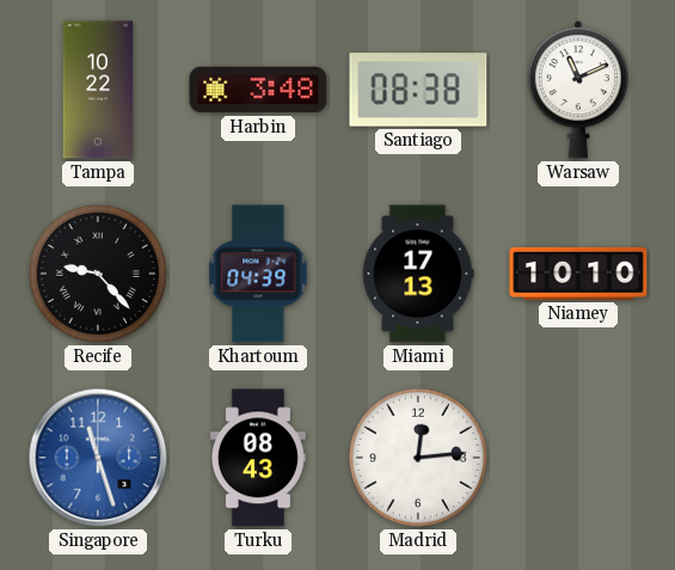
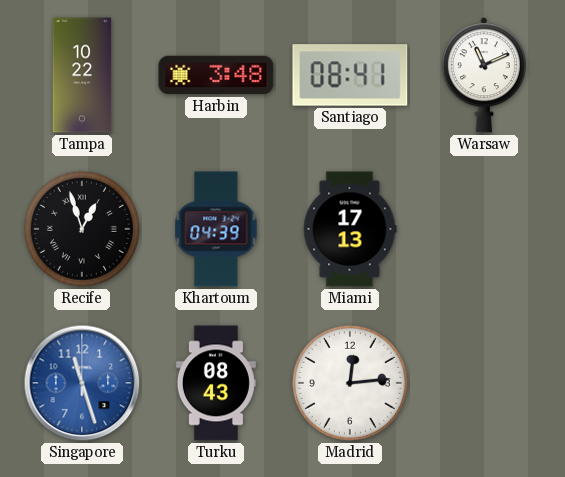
Santiago: 08:38 -> 08:41
Recife: 9:23 -> 12:57
Niamey: 10:10 -> none
